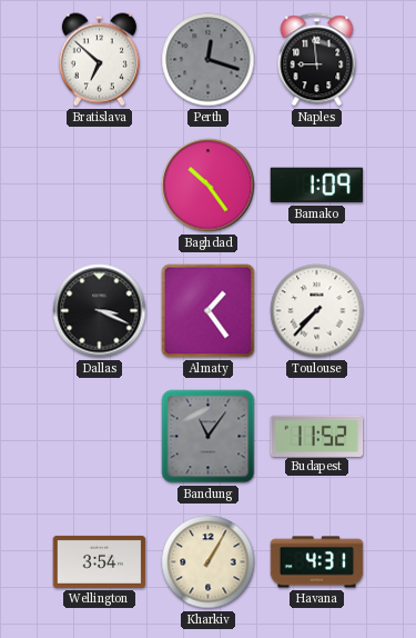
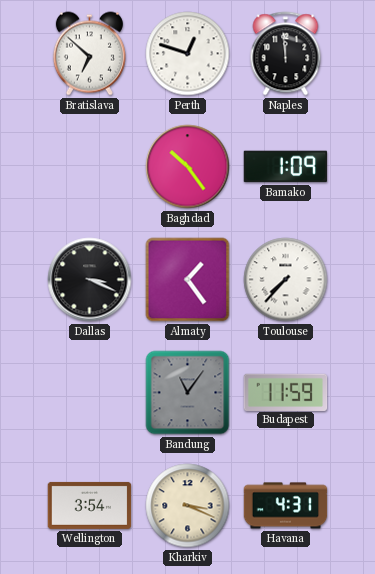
Perth: 12:18 -> 12:48
Perth dial: grey -> white
Naples: 8:59 -> 11:59
Budapest: 11:52 -> 11:59
Kharkiv: 1:05 -> 3:19
